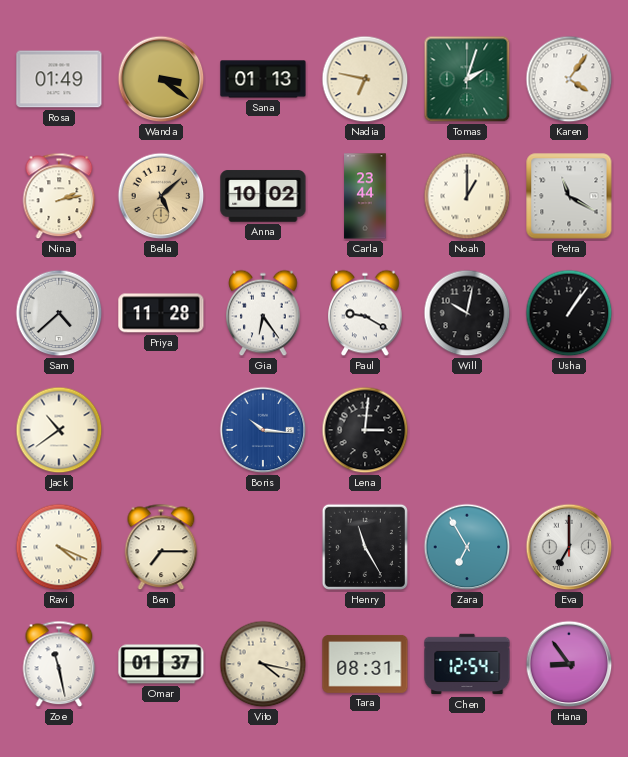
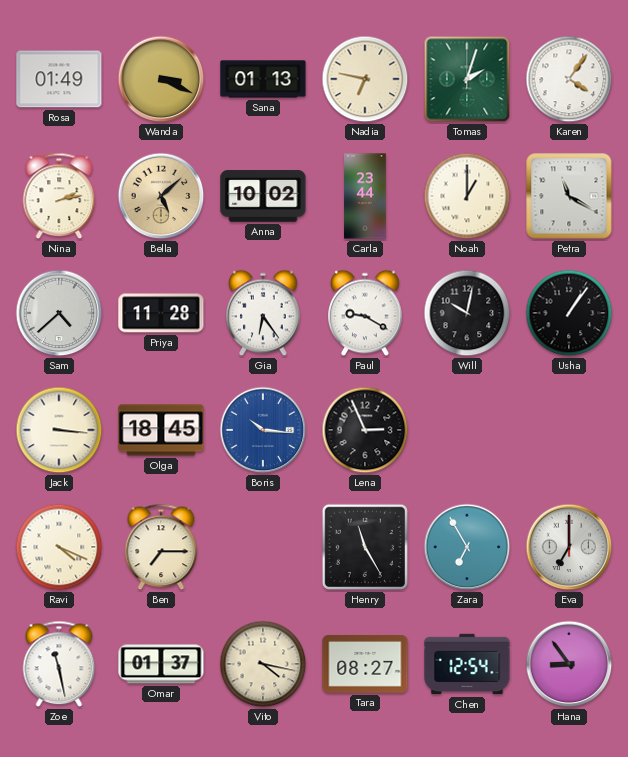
Wanda: 3:21 -> 3:19
Jack: 10:39 -> 3:16
Olga: none -> 18:45
Lena: 3:01 -> 2:56
Tara: 08:31 -> 08:27
